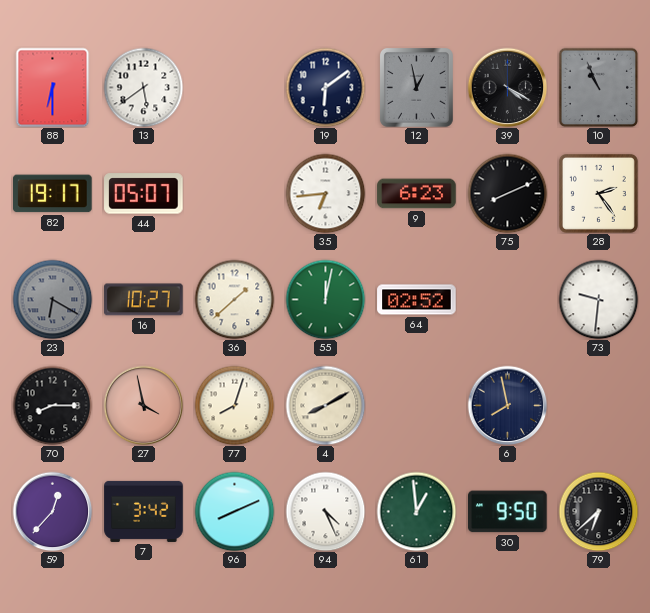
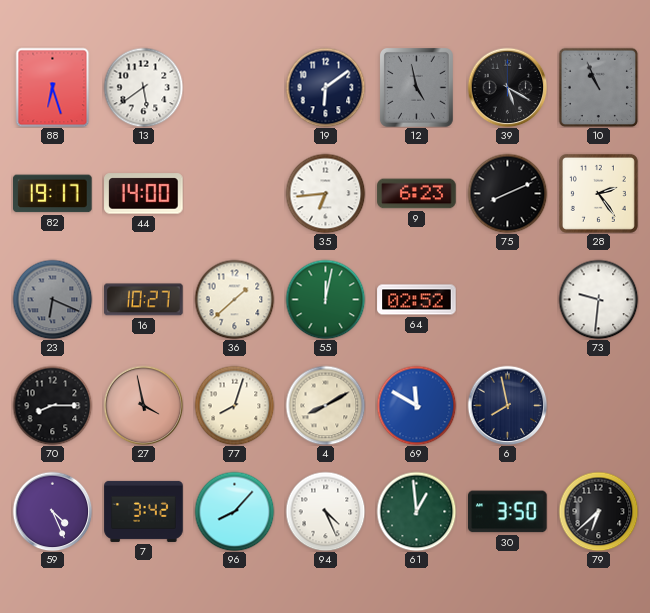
88: 6:30 -> 6:27
12: 12:58 -> 4:58
39: 4:20 -> 5:20
44: 05:07 -> 14:00
23: 6:20 -> 6:19
69: none -> 11:50
59: 12:37 -> 4:26
96: 8:11 -> 8:07
30: 9:50 -> 3:50
